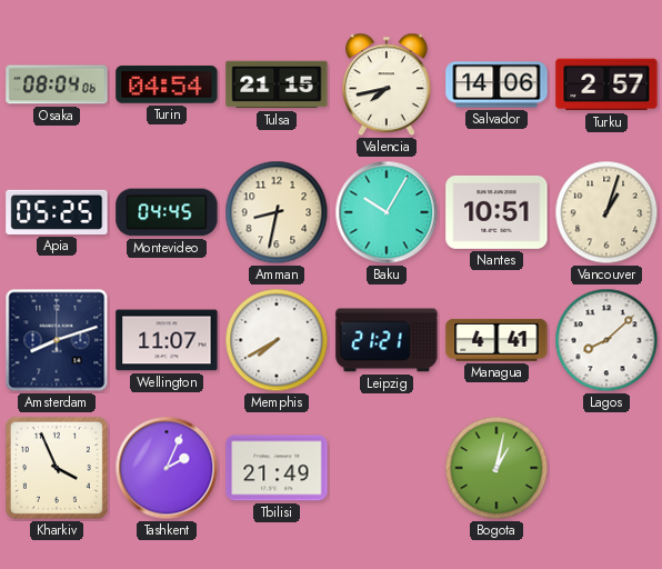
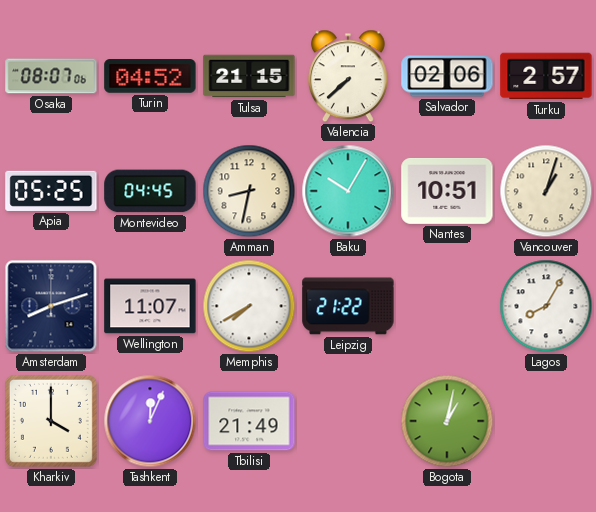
Osaka: 08:04 -> 08:07
Turin: 04:54 -> 04:52
Valencia: 7:43 -> 7:38
Salvador: 14:06 -> 02:06
Leipzig: 21:21 -> 21:22
Managua: 4:41 -> none
Lagos: 8:08 -> 8:05
Kharkiv: 3:56 -> 4:00
Tashkent: 2:04 -> 12:04
